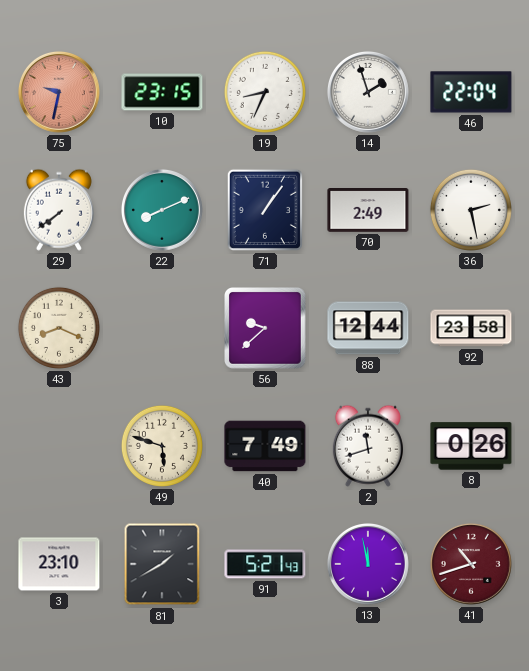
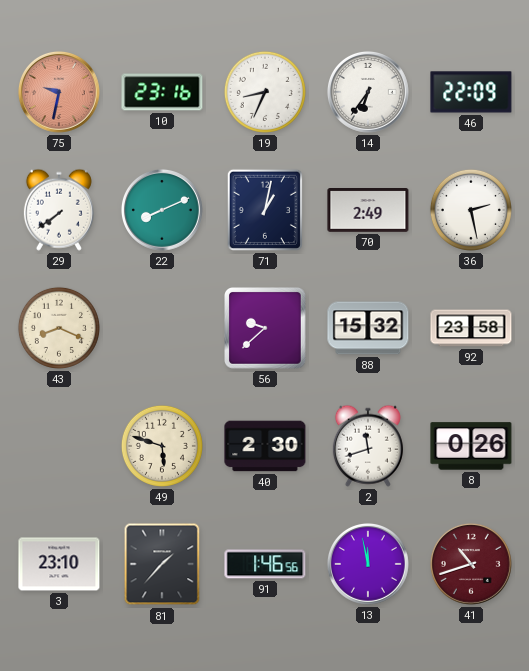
10: 23:15 -> 23:16
14: 1:57 -> 6:36
46: 22:04 -> 22:09
71: 1:06 -> 1:02
88: 12:44 -> 15:32
40: 7:49 -> 2:30
81: 1:40 -> 1:37
91: 5:21 -> 1:46
